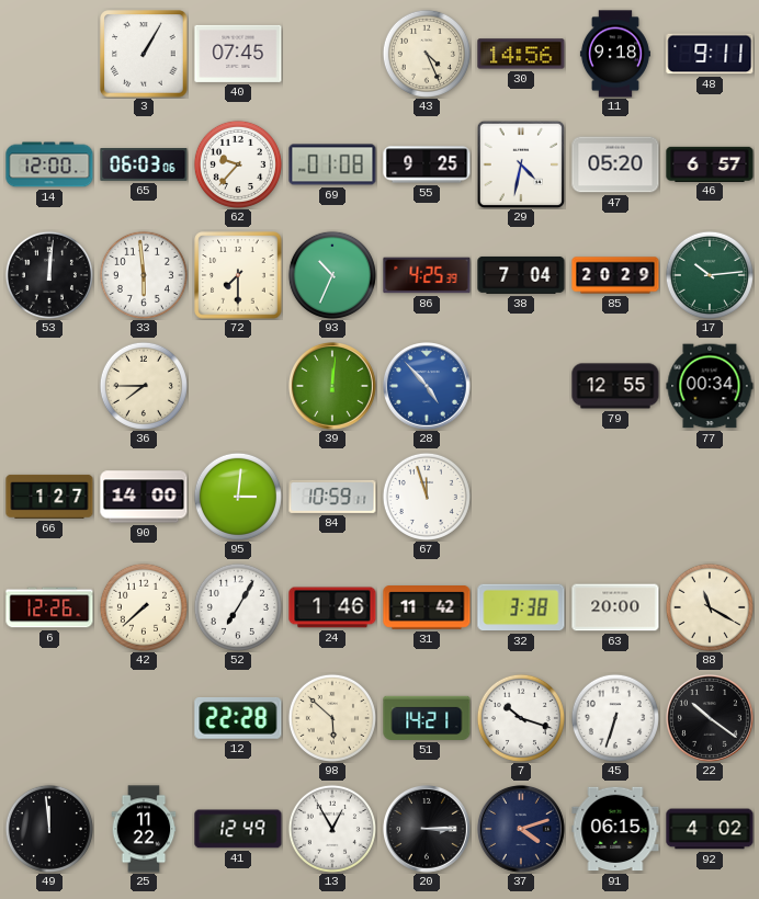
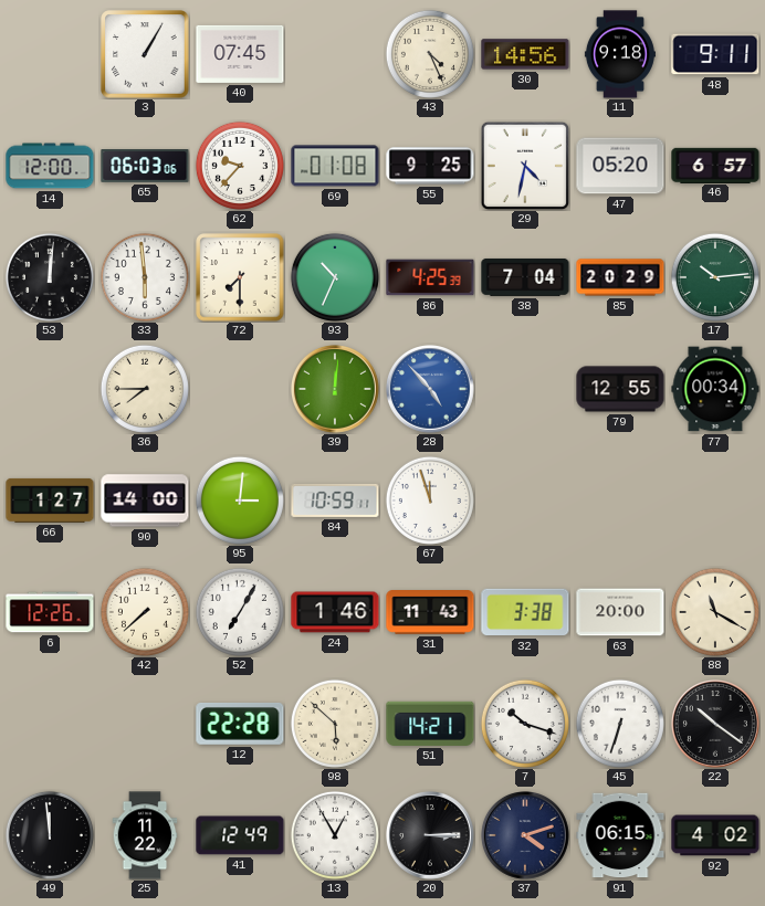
31: 11:42 -> 11:43
